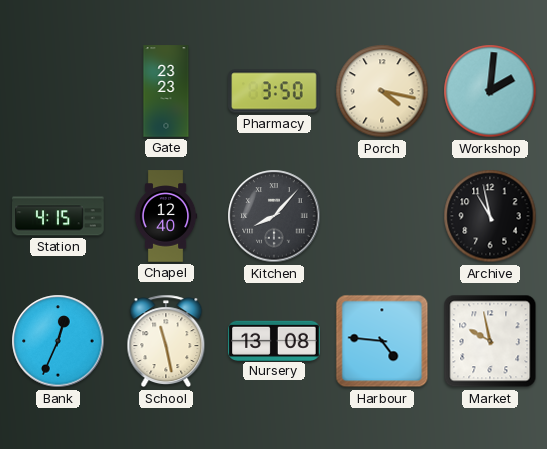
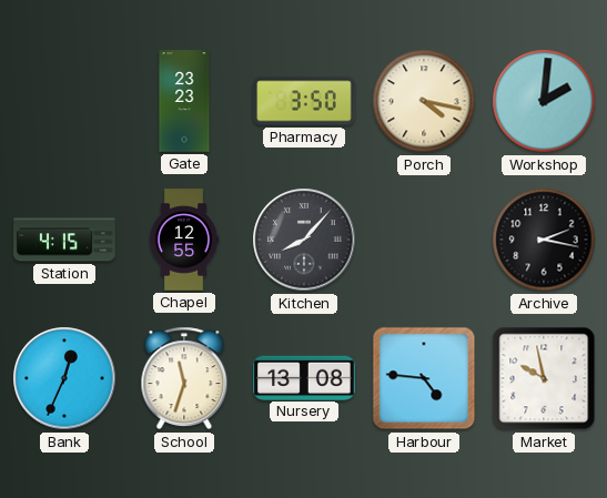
Chapel: 12:40 -> 12:55
Archive: 10:58 -> 2:17
School: 11:28 -> 11:33
